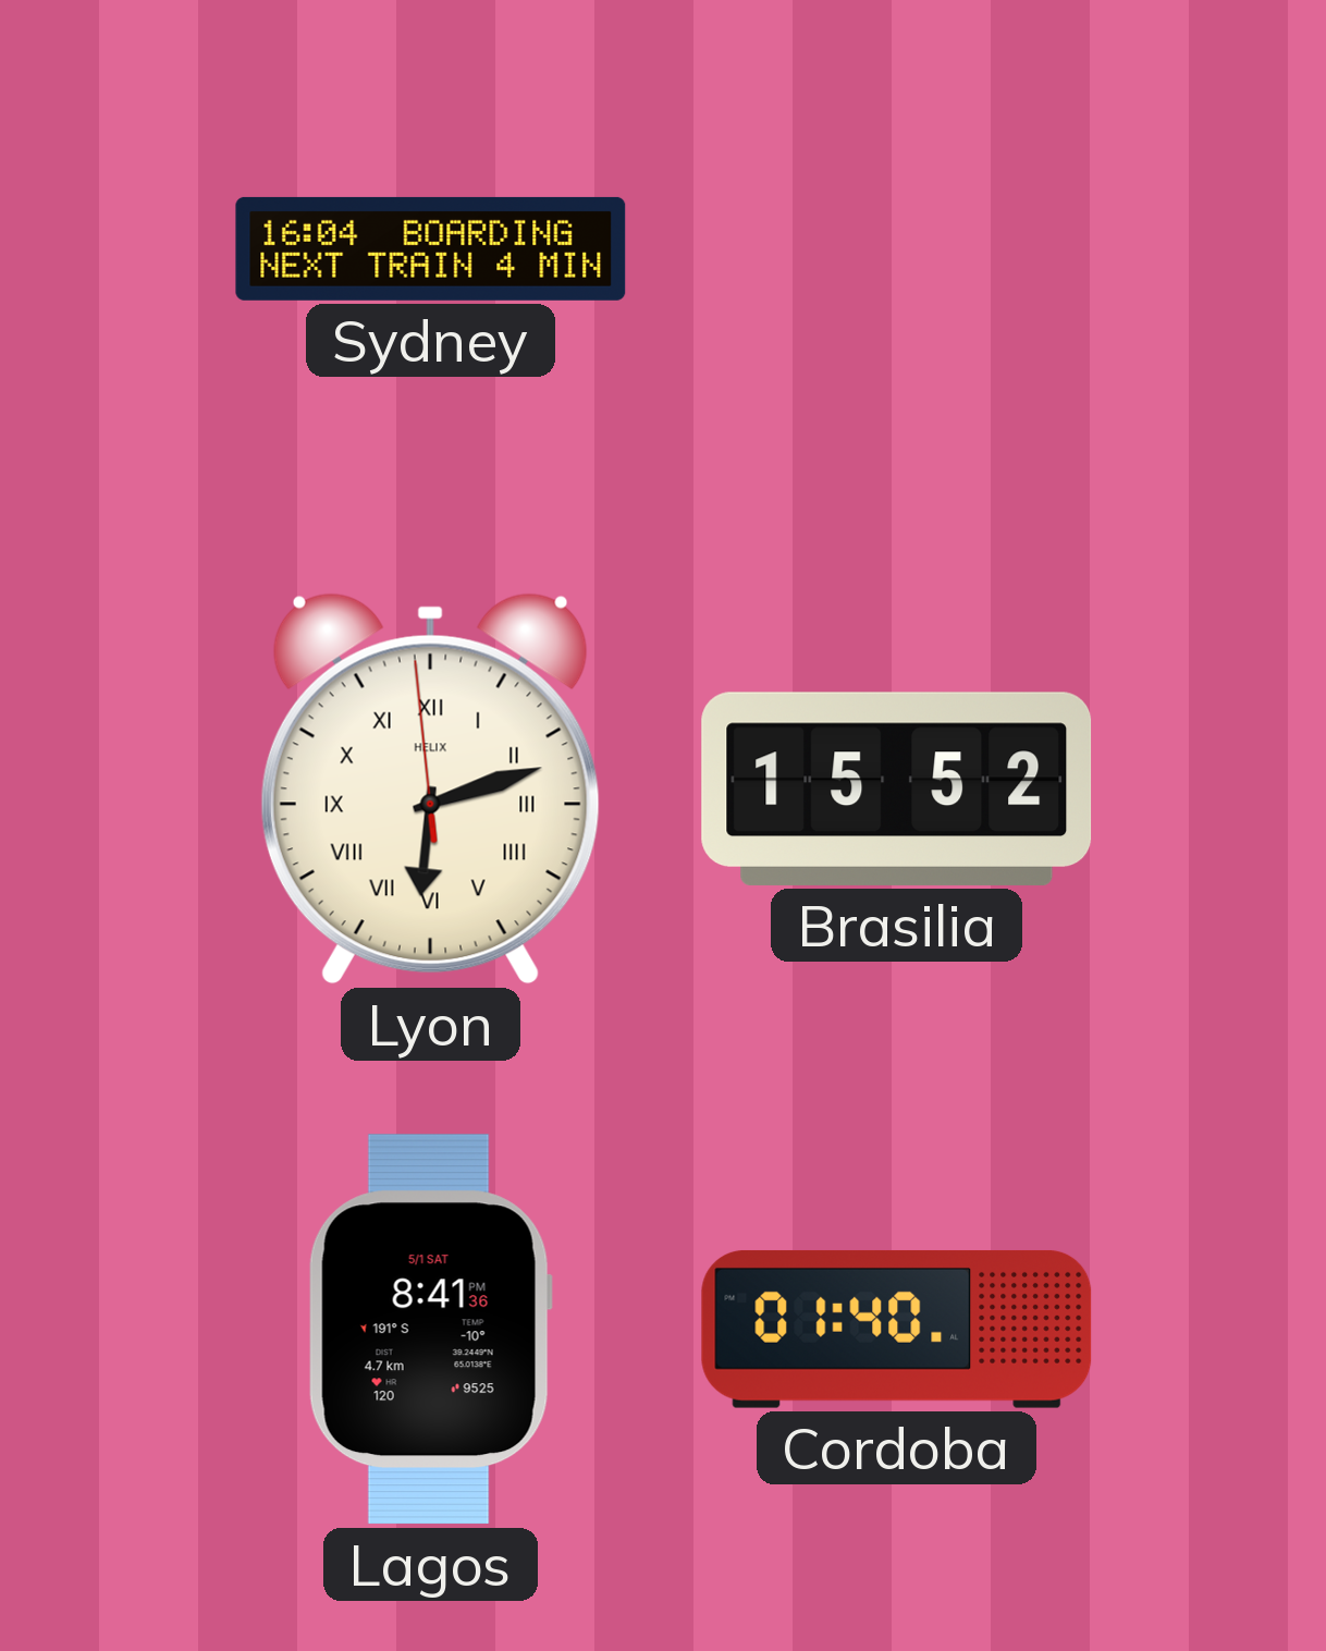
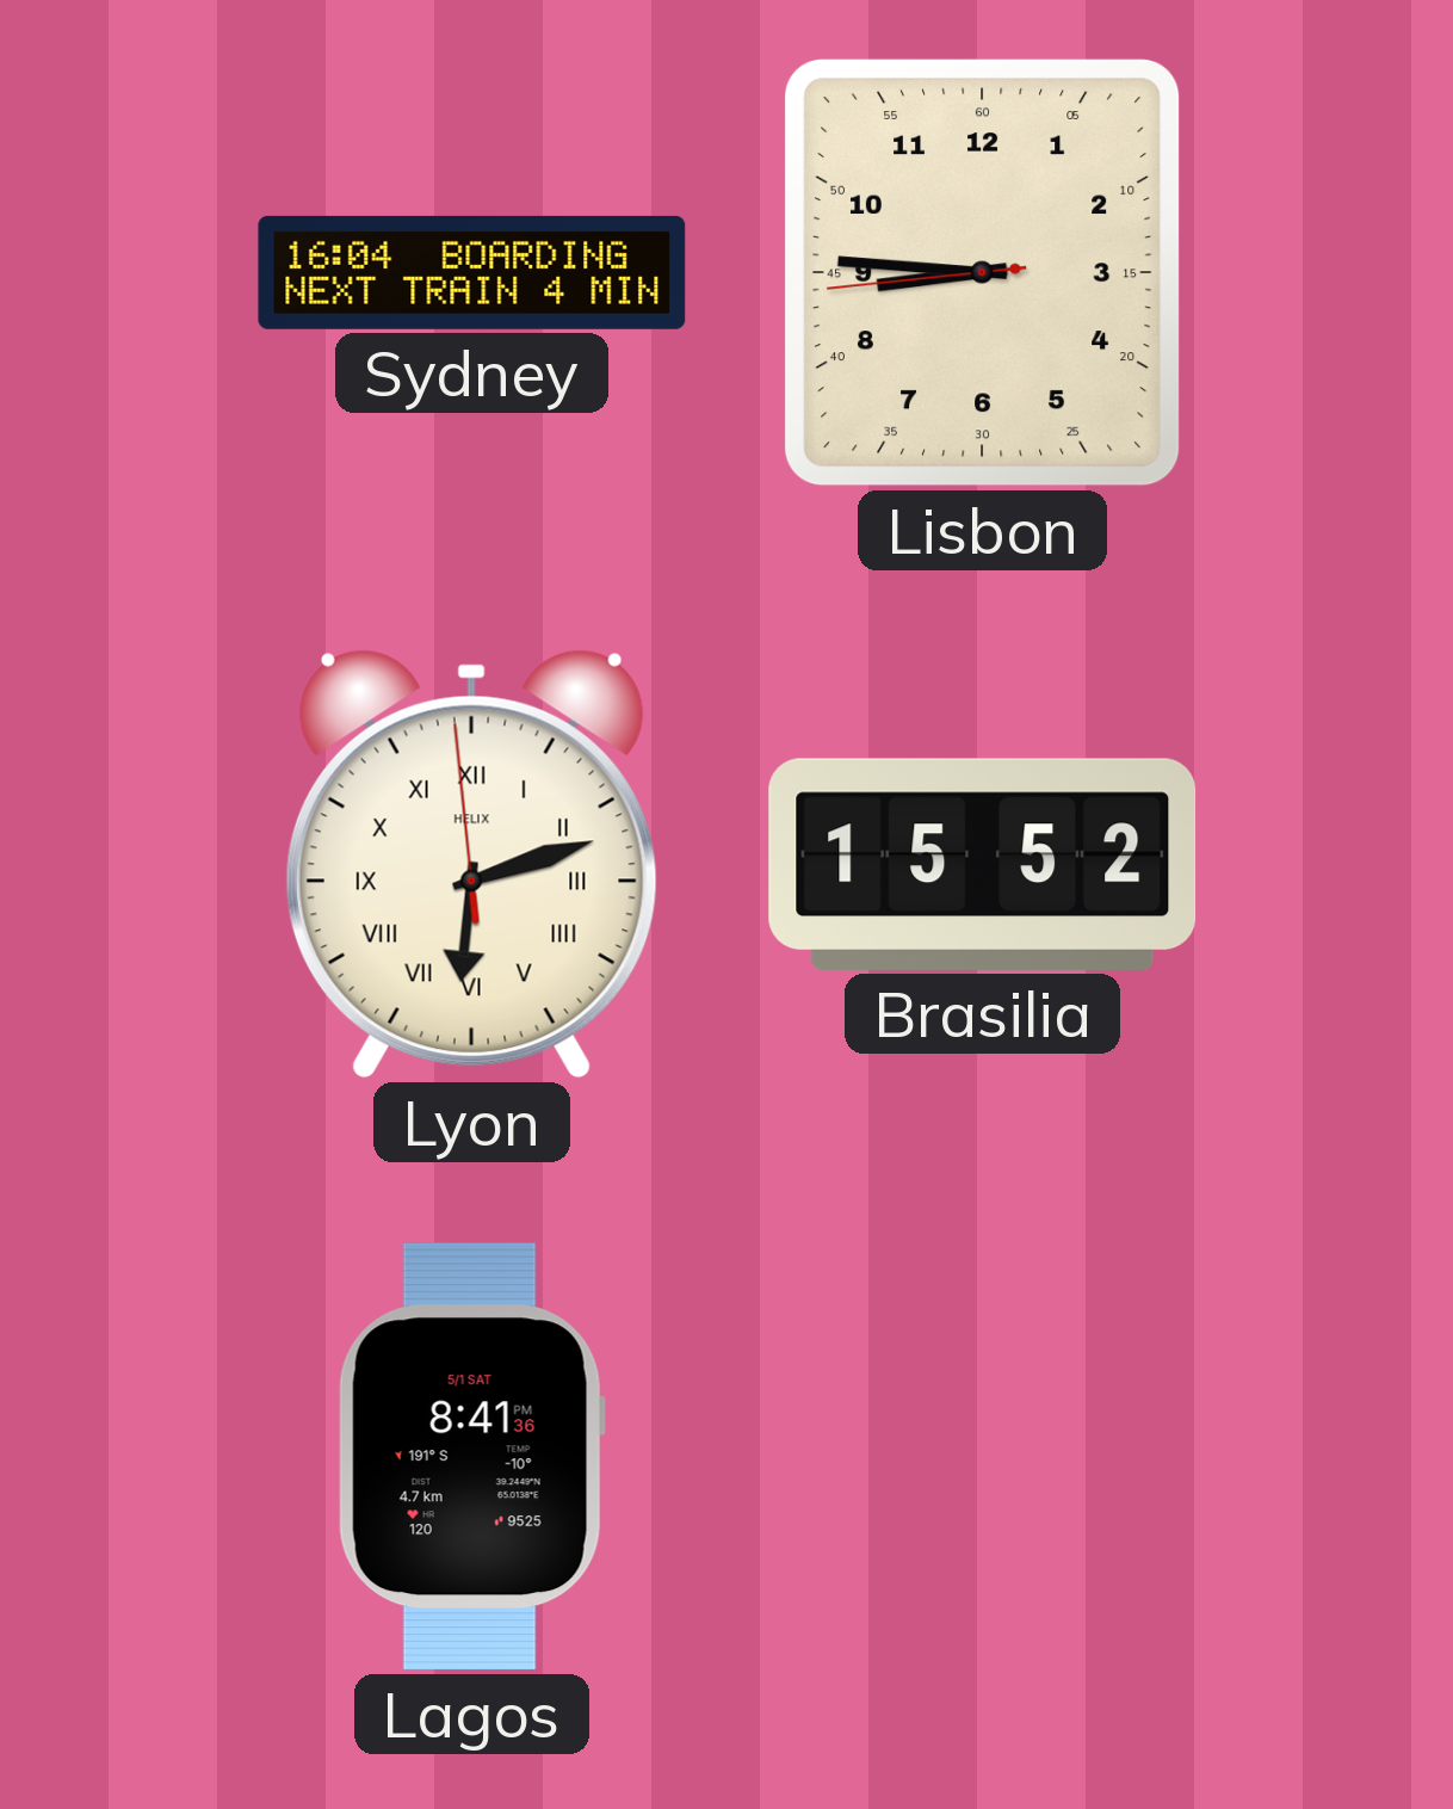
Lisbon: none -> 8:45
Cordoba: 01:40 -> none
